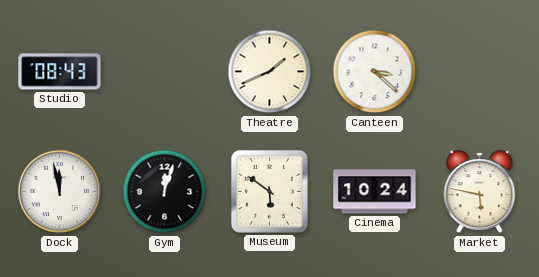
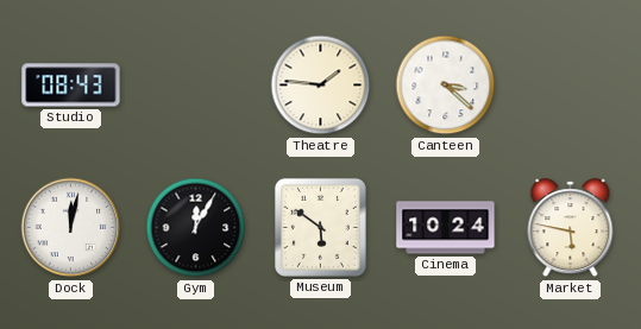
Theatre: 1:41 -> 1:46
Dock: 11:58 -> 12:02
Gym: 12:03 -> 12:05
